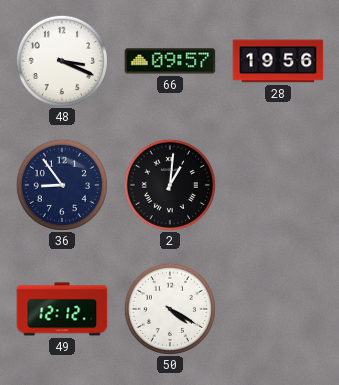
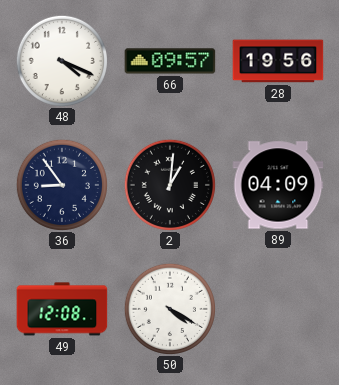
48: 3:19 -> 4:19
89: none -> 04:09
49: 12:12 -> 12:08
